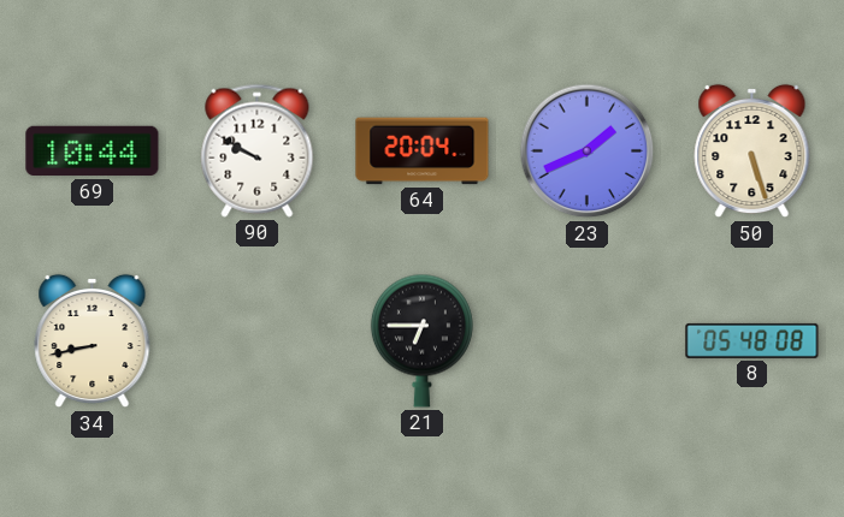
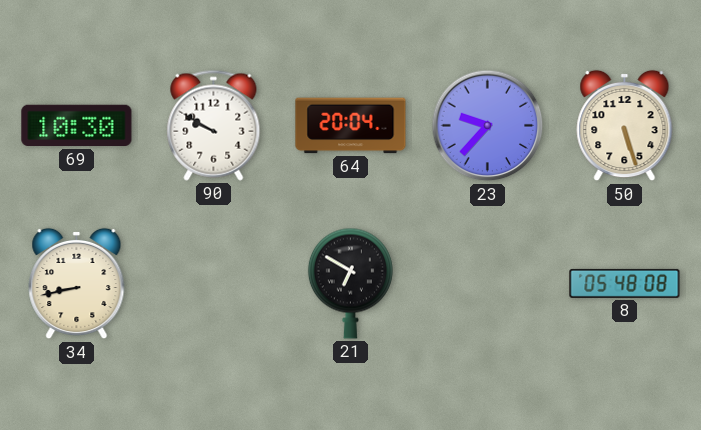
69: 10:44 -> 10:30
23: 1:41 -> 9:37
21: 6:45 -> 6:50
